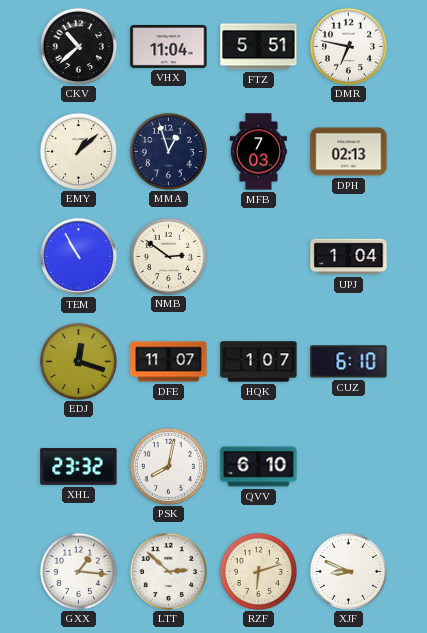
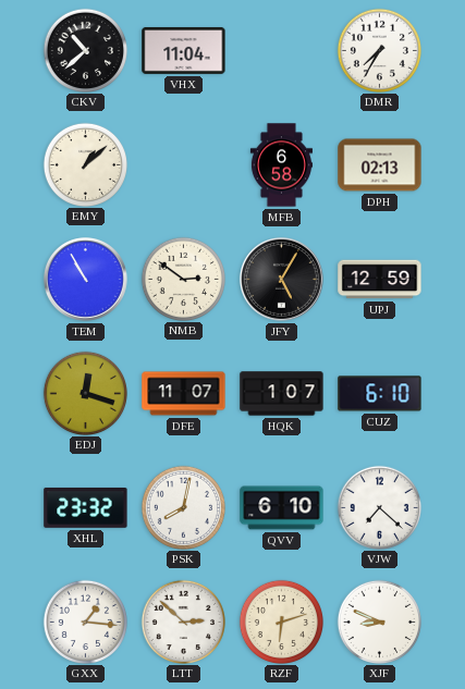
FTZ: 5:51 -> none
DMR: 6:47 -> 7:35
MMA: 12:57 -> none
MFB: 7:03 -> 6:58
JFY: none -> 5:05
UPJ: 1:04 -> 12:59
VJW: none -> 7:22
